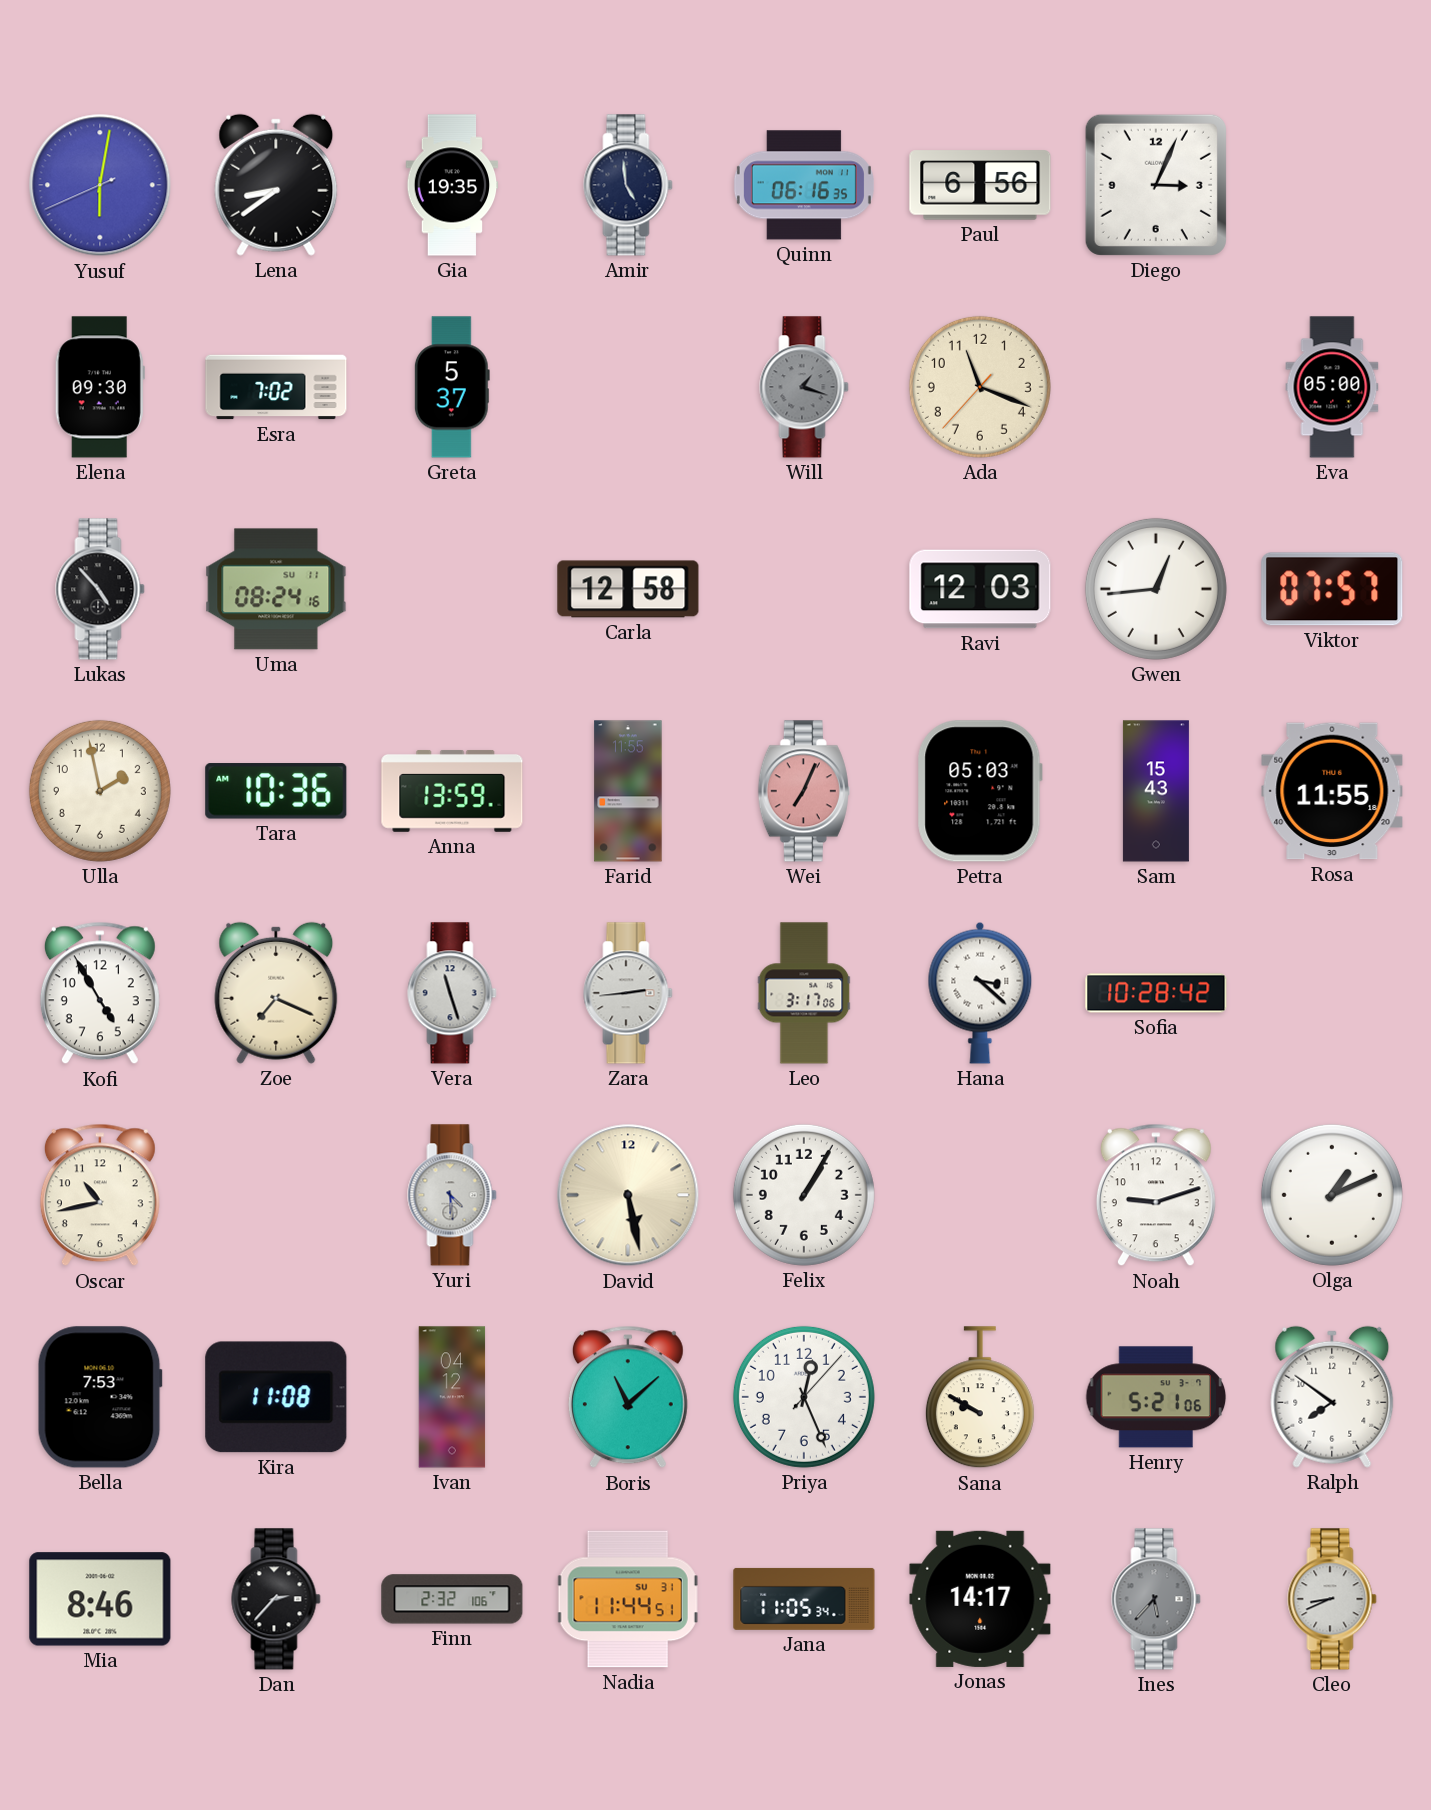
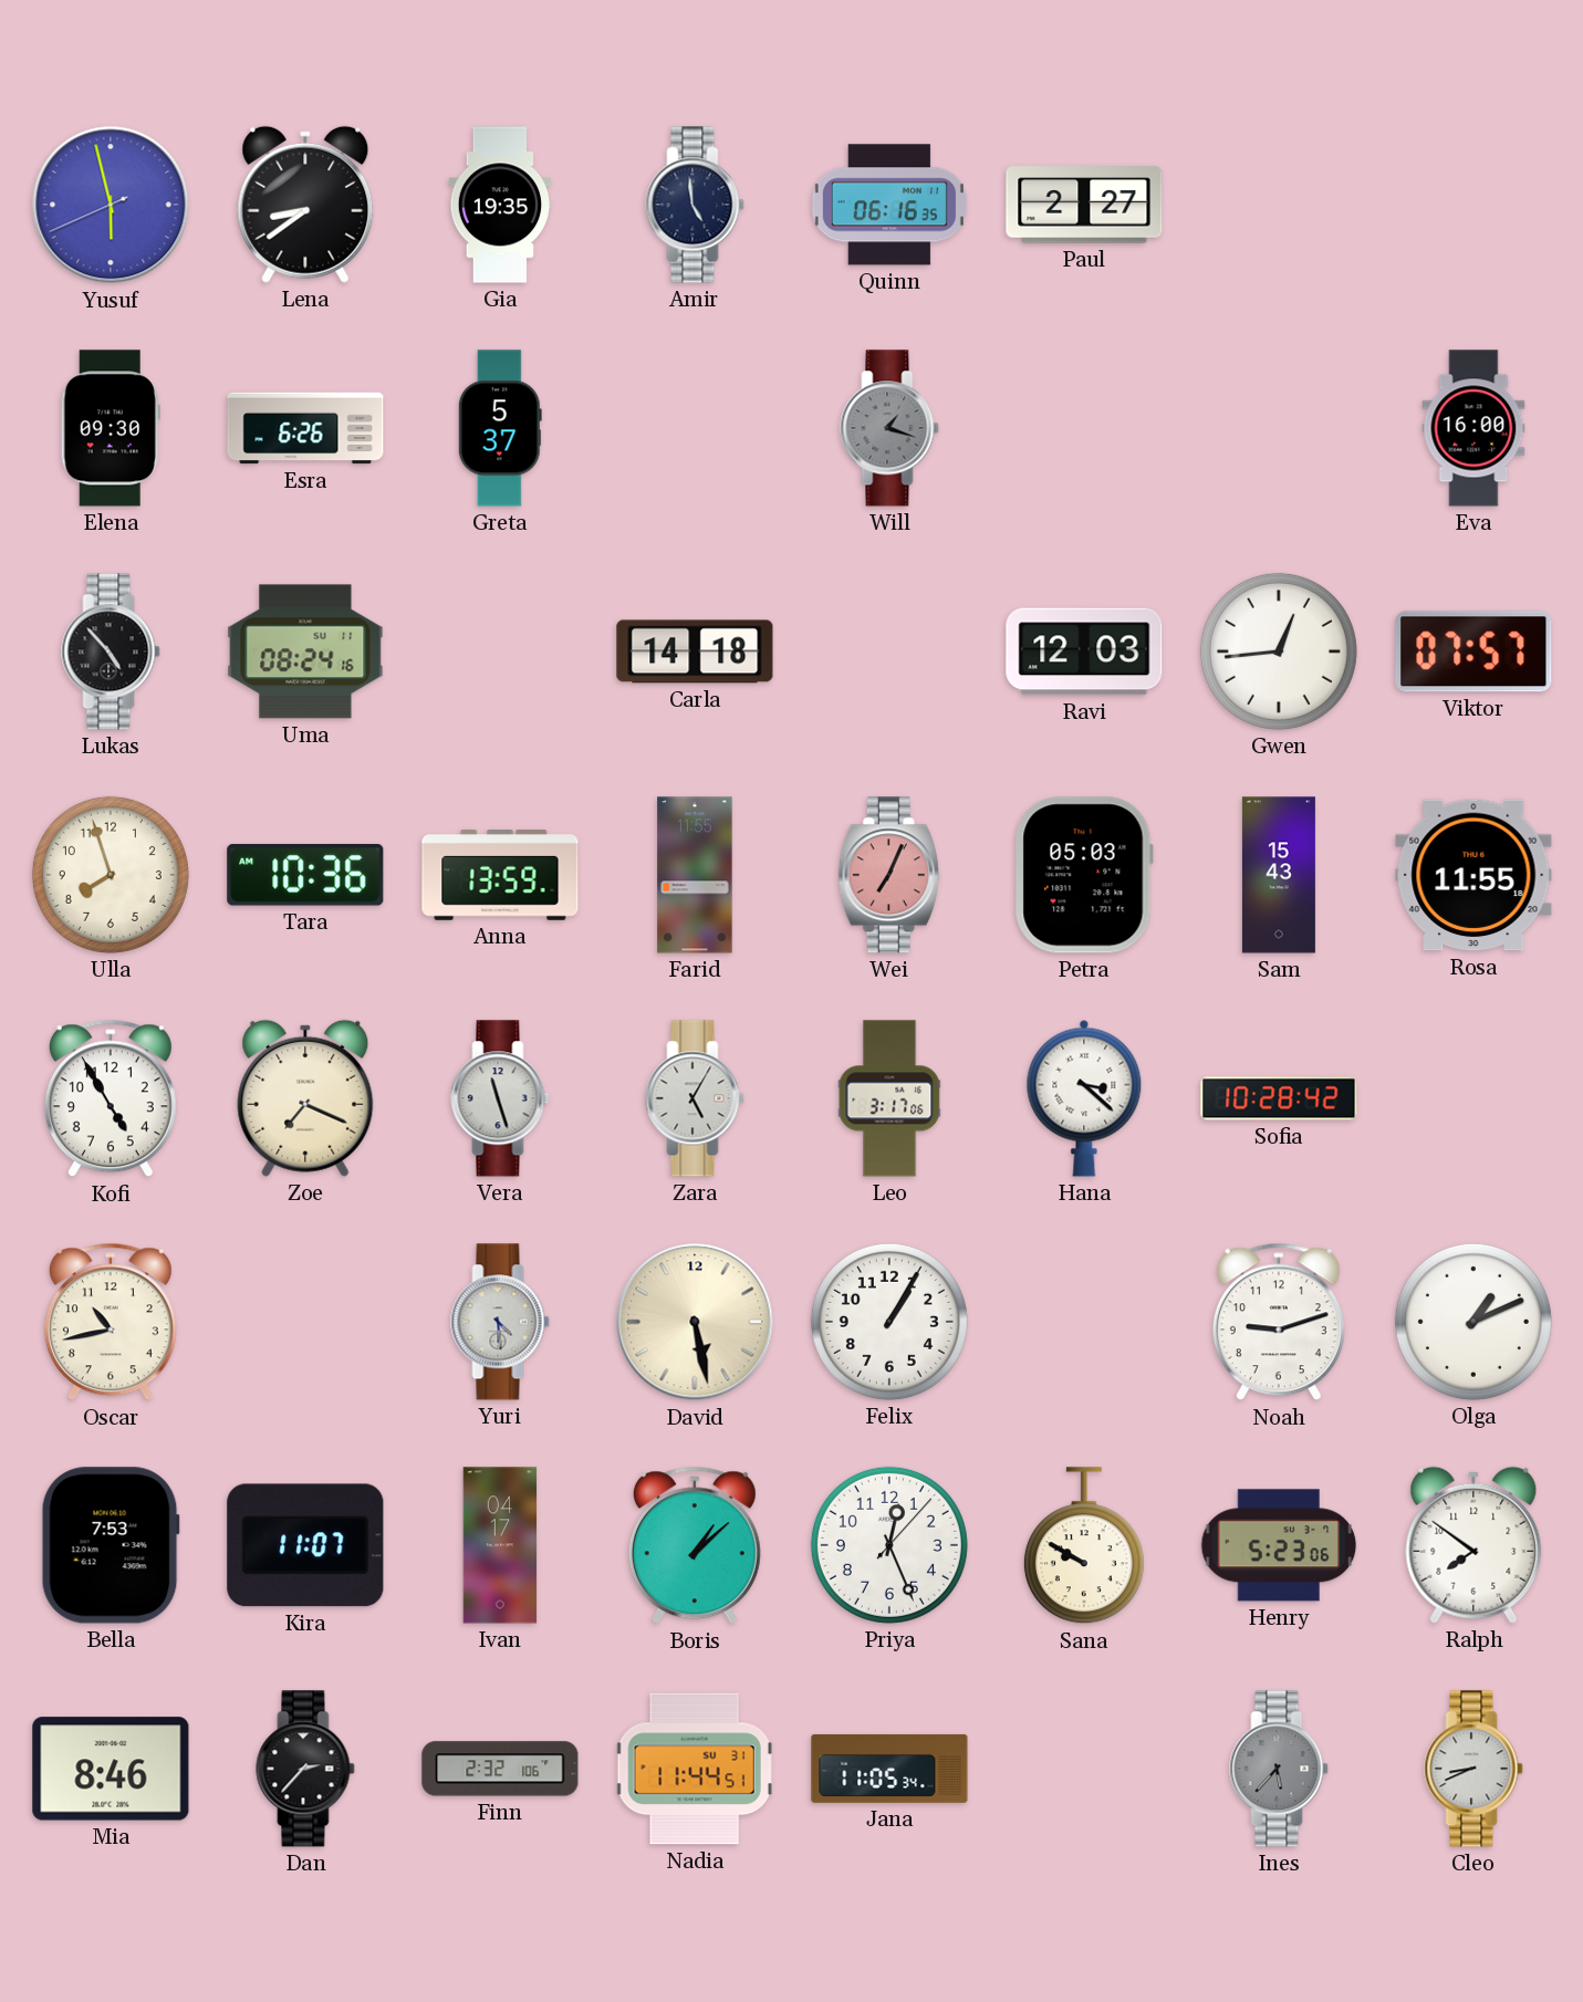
Yusuf: 6:01 -> 5:57
Paul: 6:56 -> 2:27
Diego: 3:04 -> none
Esra: 7:02 -> 6:26
Ada: 11:18 -> none
Eva: 05:00 -> 16:00
Carla: 12:58 -> 14:18
Ulla: 1:58 -> 7:57
Zara: 2:44 -> 5:05
Kira: 11:08 -> 11:07
Ivan: 04:12 -> 04:17
Boris: 11:08 -> 1:08
Henry: 5:21 -> 5:23
Jonas: 14:17 -> none
